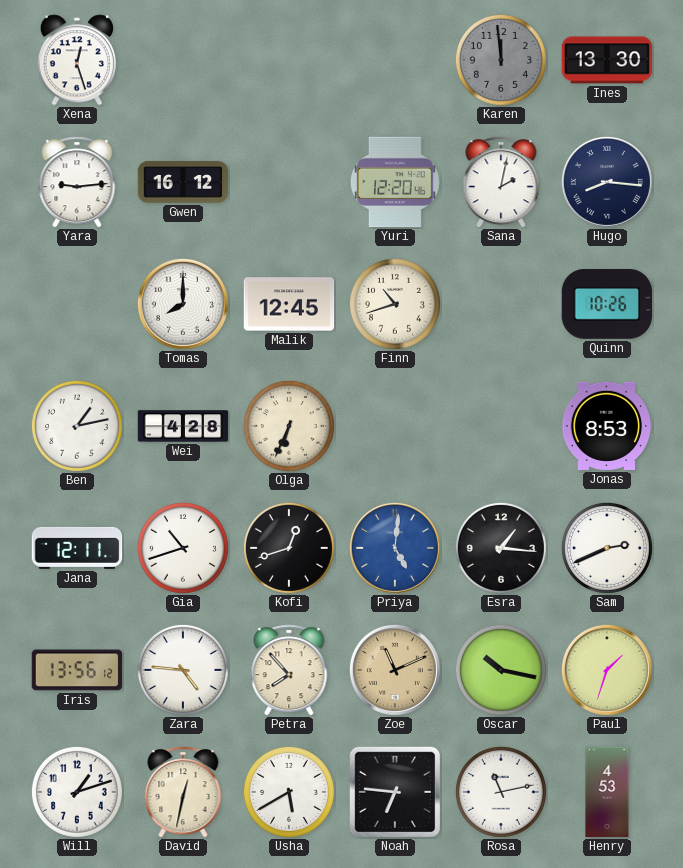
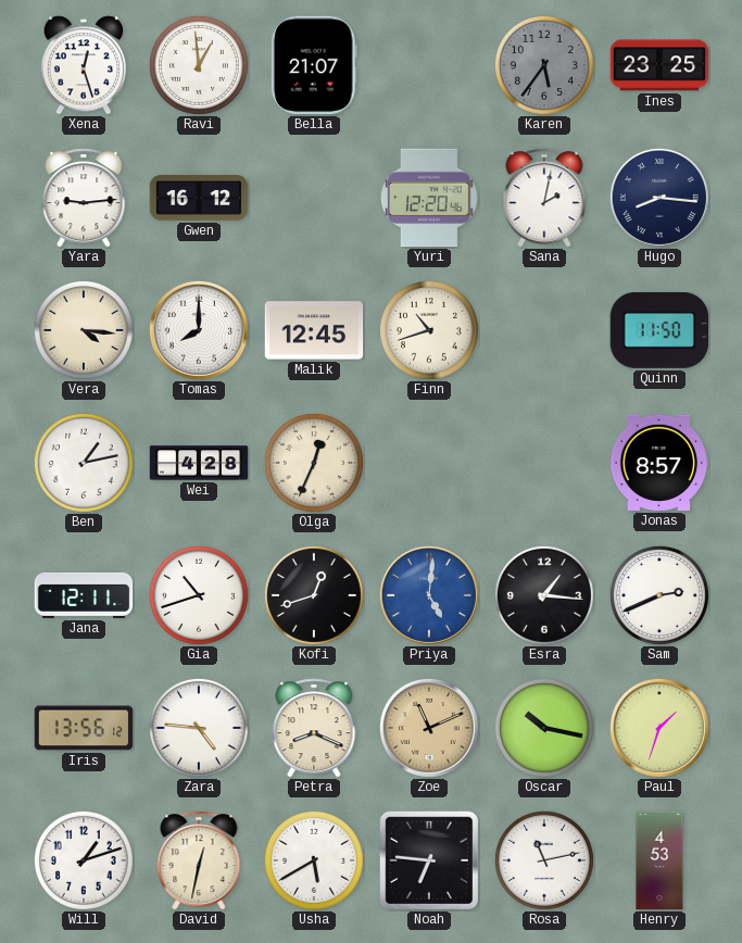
Ravi: none -> 12:59
Bella: none -> 21:07
Karen: 11:59 -> 5:36
Ines: 13:30 -> 23:25
Vera: none -> 4:16
Quinn: 10:26 -> 11:50
Olga: 6:34 -> 12:34
Jonas: 8:53 -> 8:57
Petra: 7:53 -> 8:19
